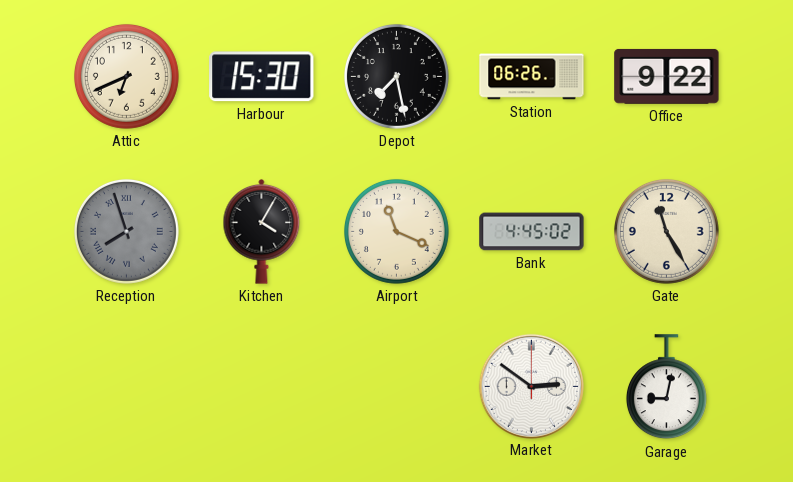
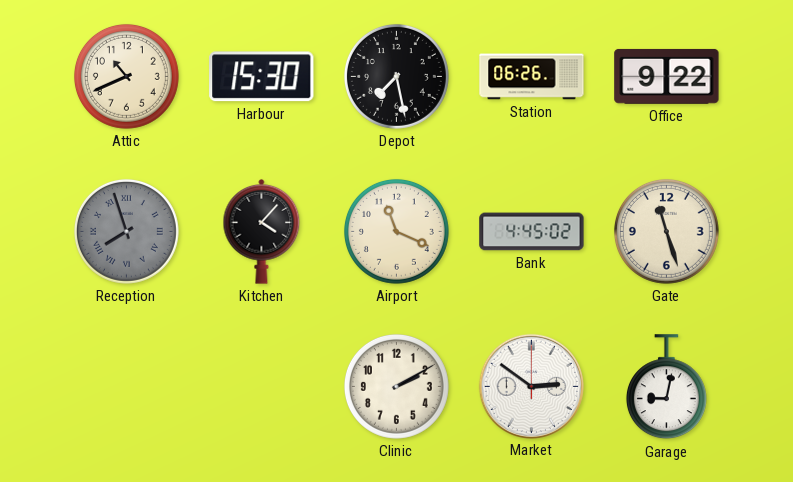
Attic: 6:41 -> 10:41
Kitchen: 4:05 -> 4:07
Gate: 11:25 -> 11:27
Clinic: none -> 2:10
